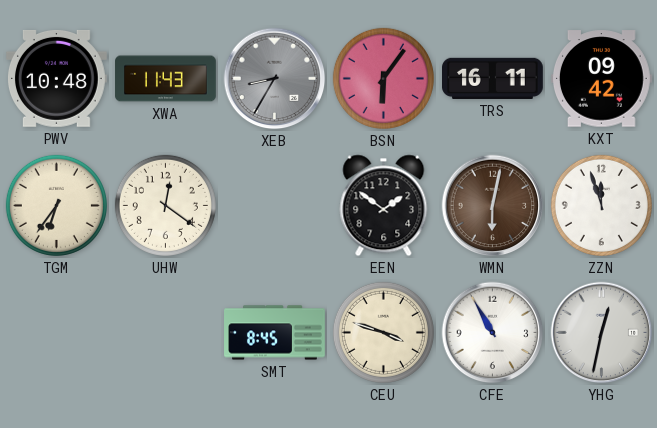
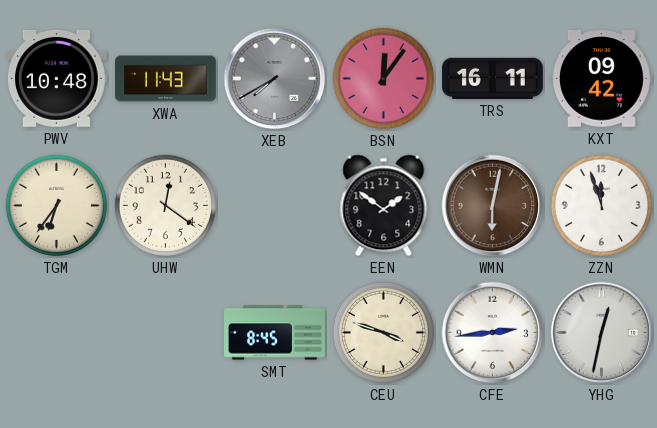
XEB: 8:35 -> 7:40
BSN: 6:06 -> 12:06
CFE: 10:55 -> 2:44
